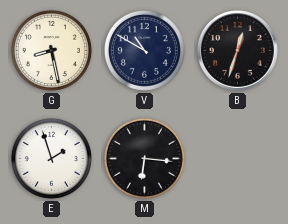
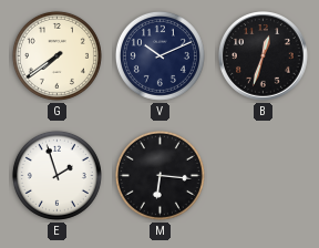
G: 8:28 -> 7:39
V: 10:50 -> 10:11
